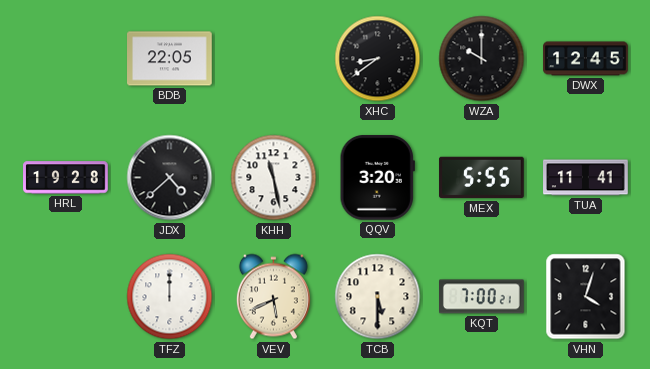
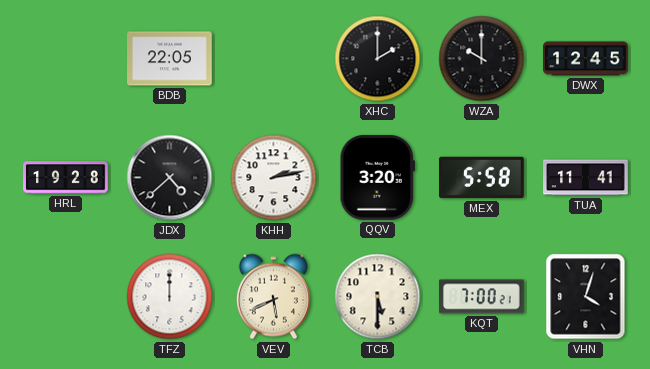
XHC: 8:39 -> 2:00
KHH: 11:28 -> 2:13
MEX: 5:55 -> 5:58
